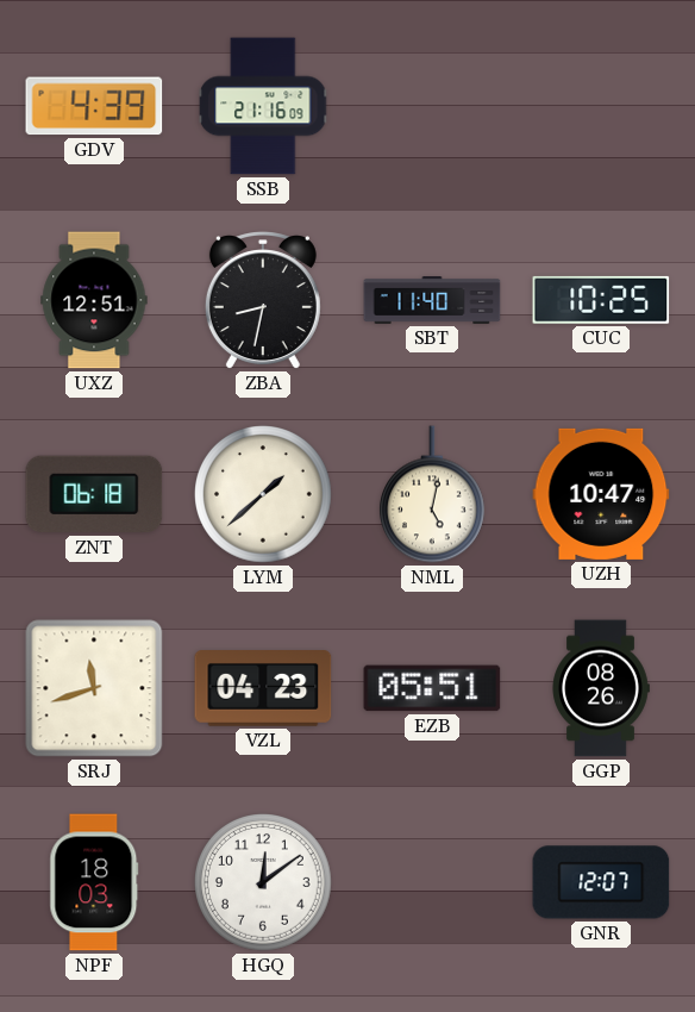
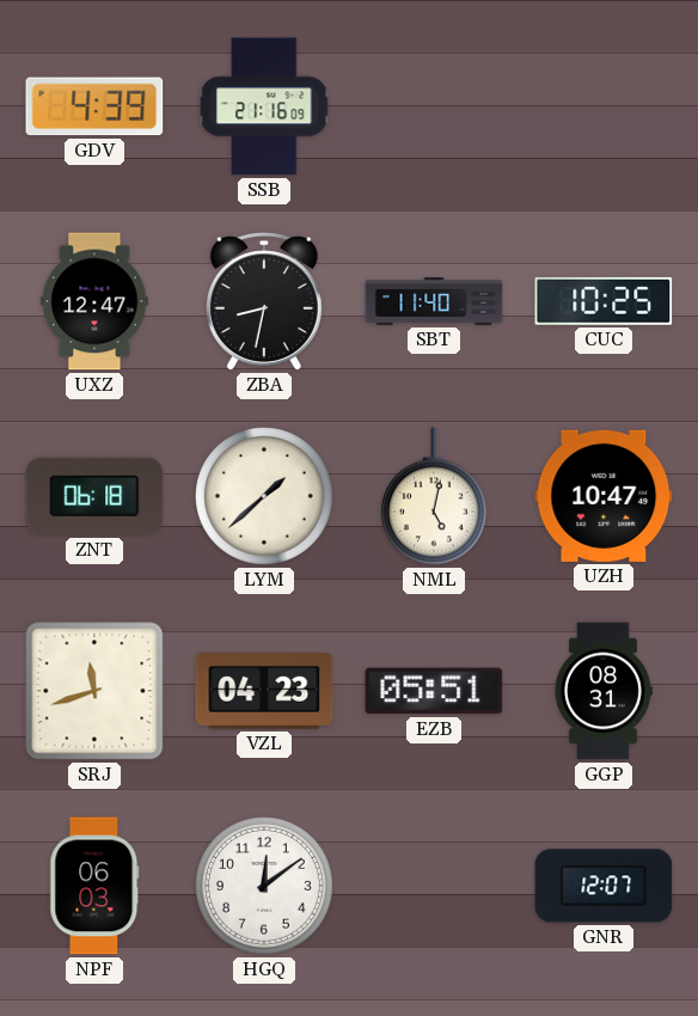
UXZ: 12:51 -> 12:47
GGP: 08:26 -> 08:31
NPF: 18:03 -> 06:03
